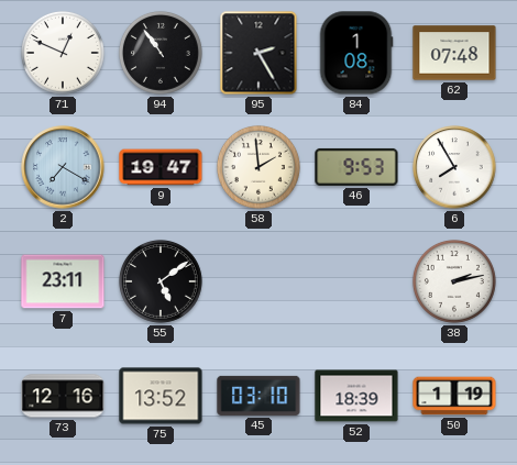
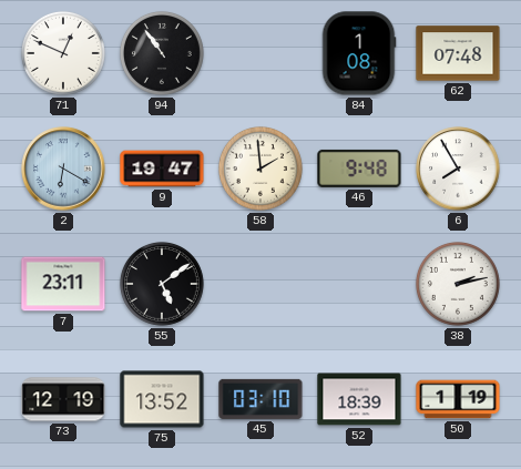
95: 2:25 -> none
2: 7:20 -> 6:20
46: 9:53 -> 9:48
73: 12:16 -> 12:19
